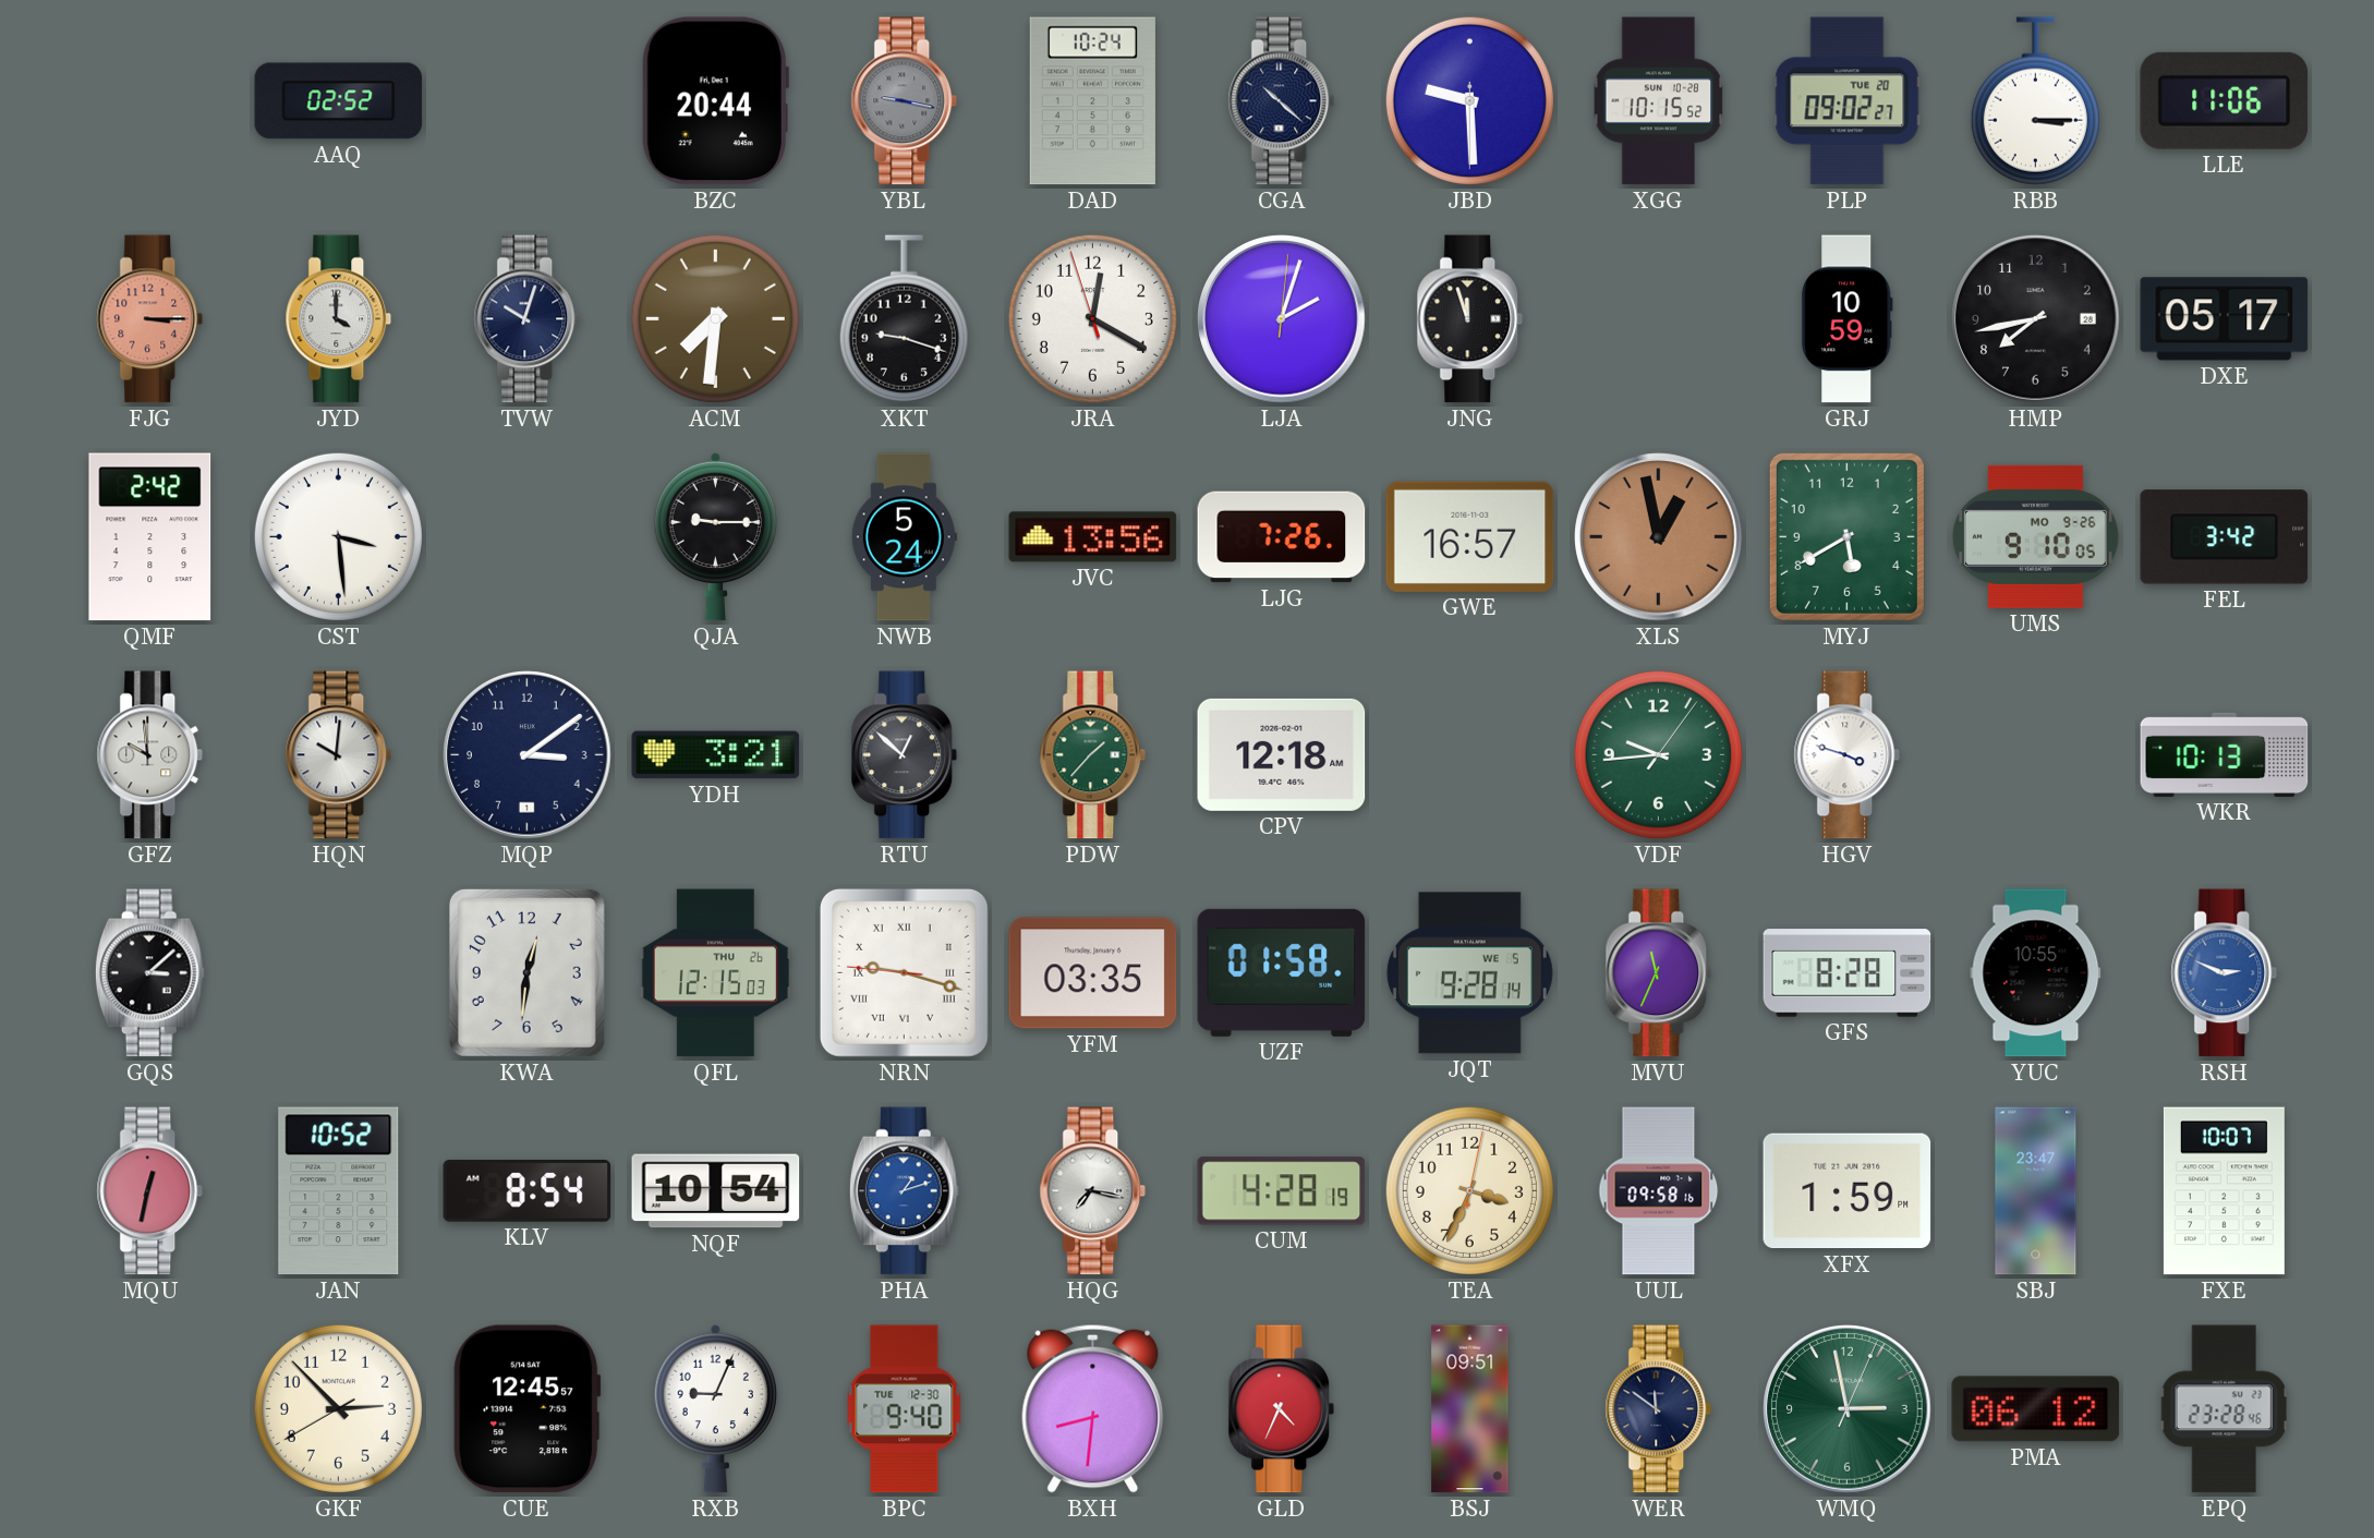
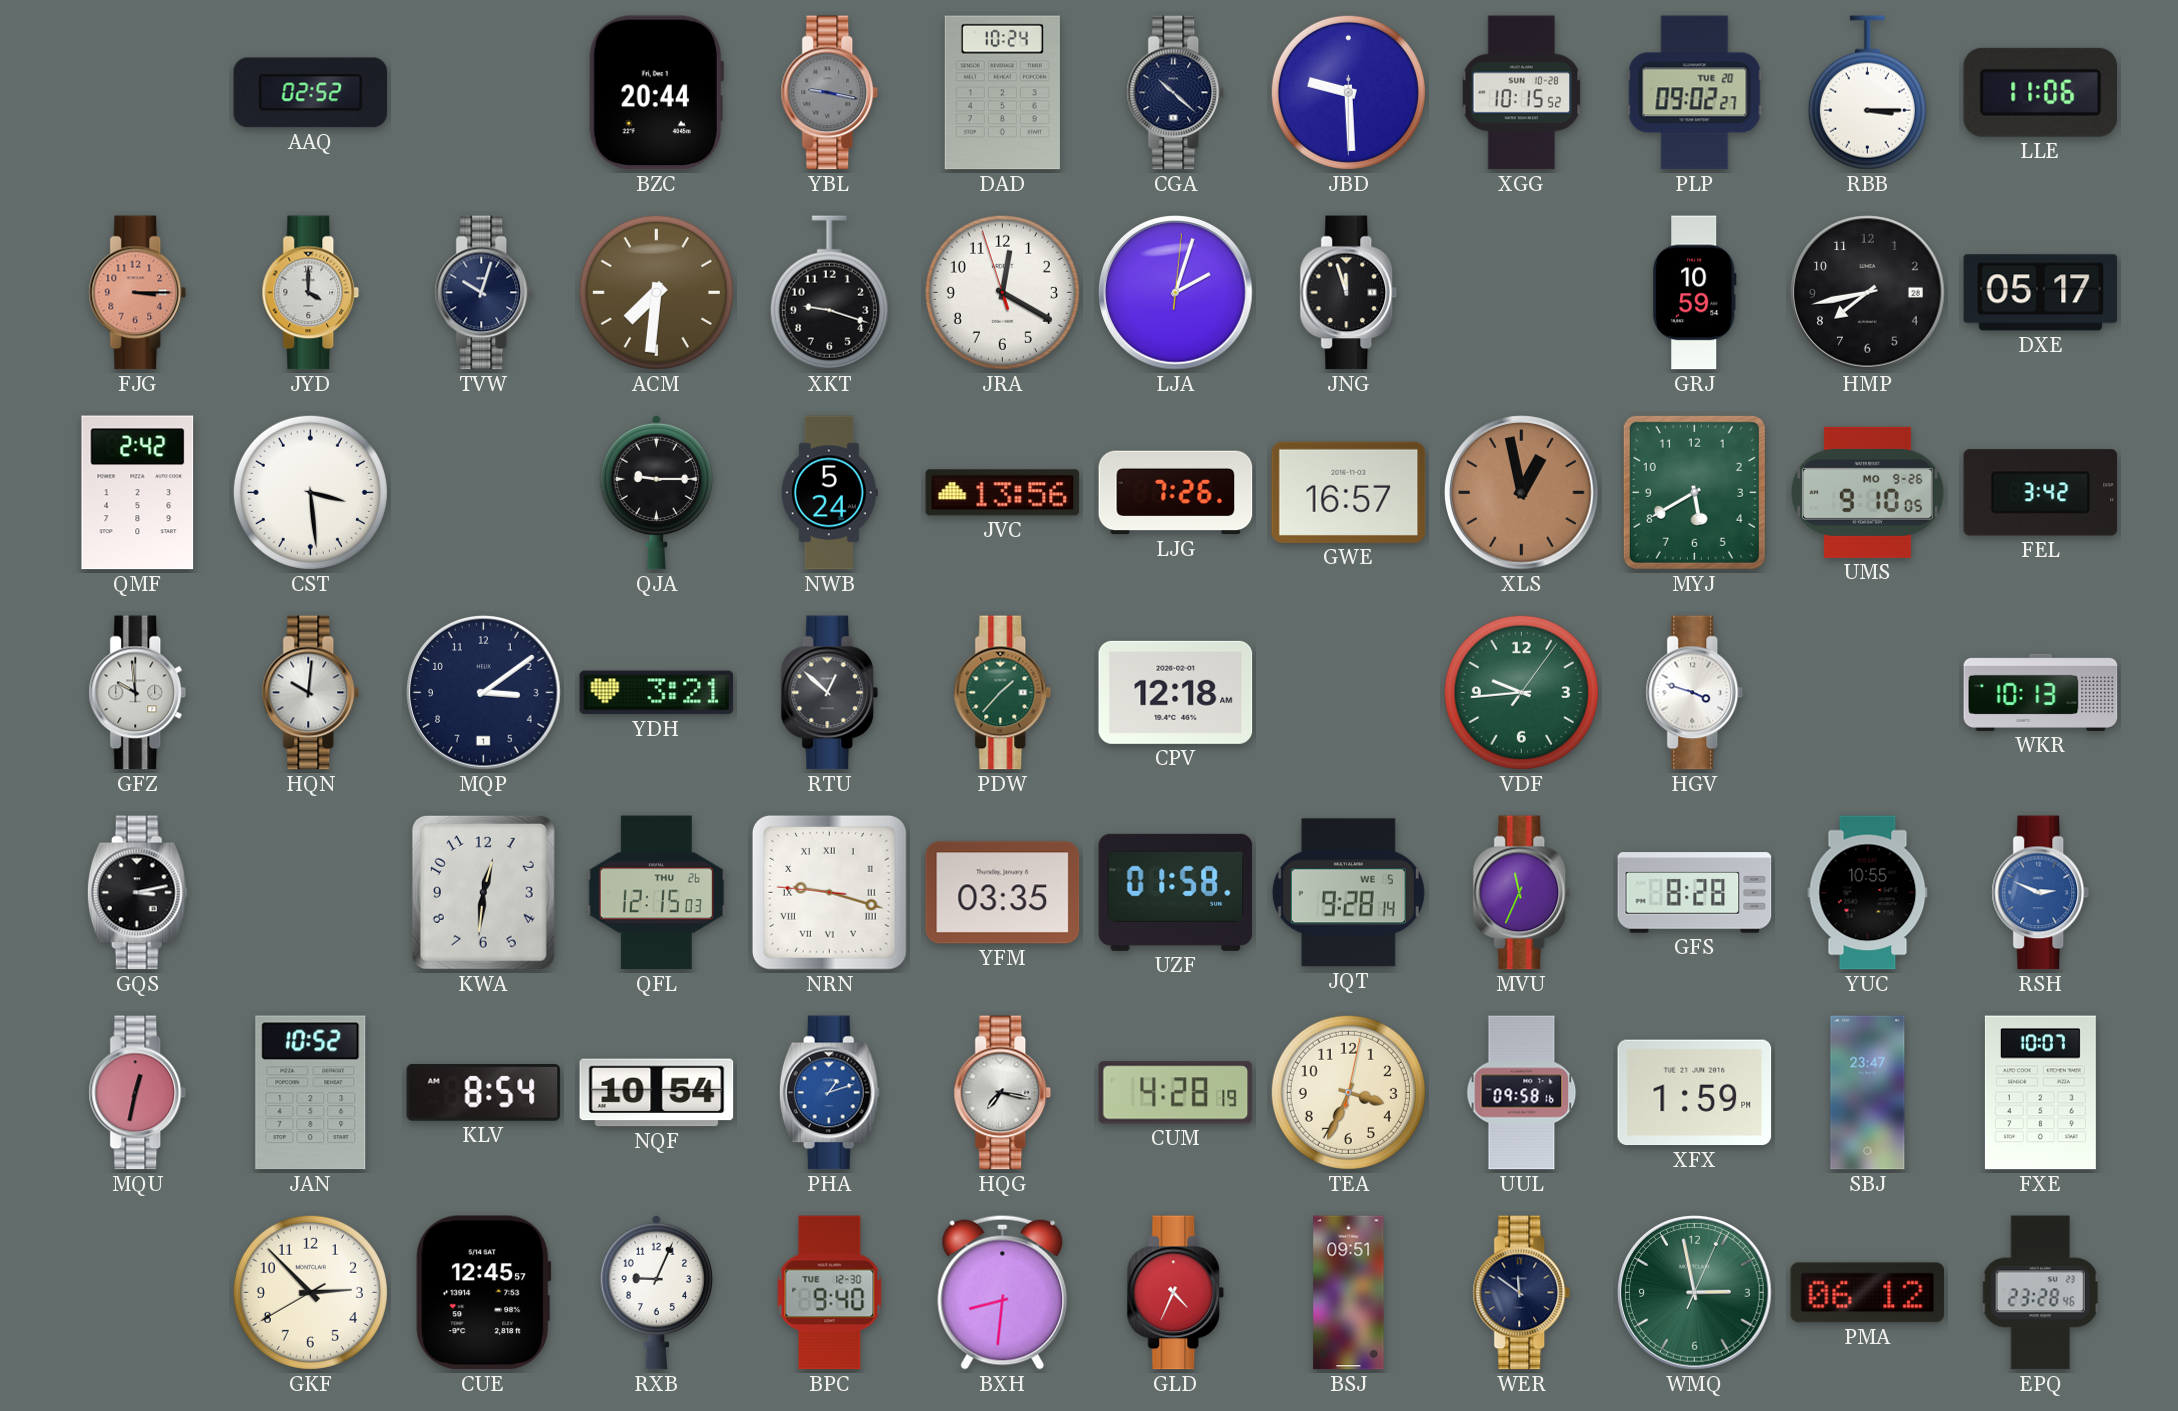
GQS: 3:08 -> 3:13
